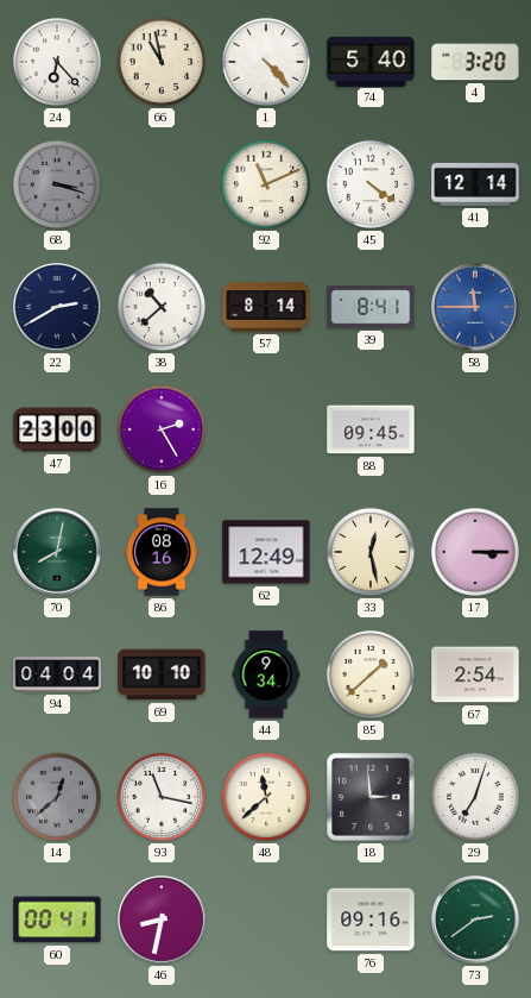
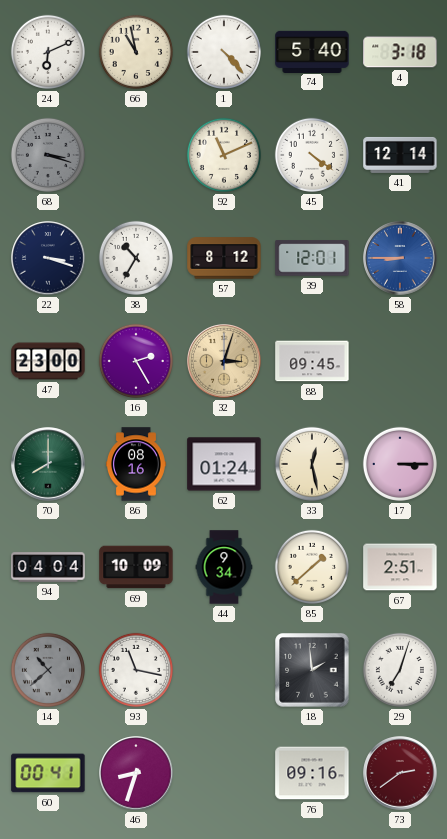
24: 6:23 -> 6:11
4: 3:20 -> 3:18
22: 2:40 -> 3:18
38: 10:38 -> 10:35
57: 8:14 -> 8:12
39: 8:41 -> 12:01
58: 11:45 -> 8:45
32: none -> 3:03
70: 8:02 -> 8:00
62: 12:49 -> 01:24
69: 10:10 -> 10:09
67: 2:54 -> 2:51
14: 12:38 -> 10:38
48: 11:38 -> none
18: 2:59 -> 1:59
46: 8:32 -> 8:33
73 dial: green -> burgundy
